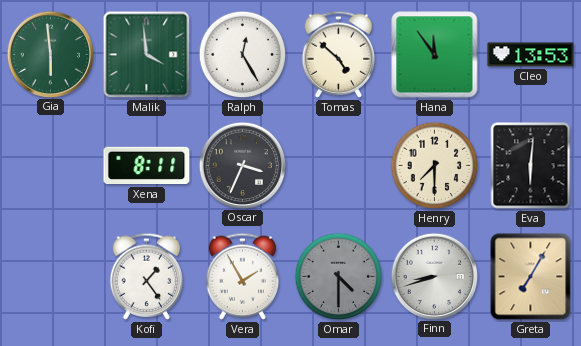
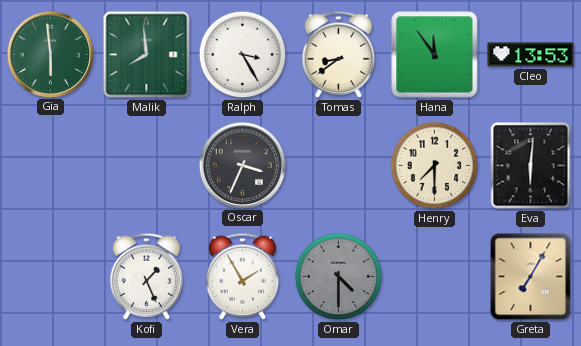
Malik: 3:59 -> 7:59
Ralph: 12:25 -> 3:25
Tomas: 4:52 -> 8:39
Xena: 8:11 -> none
Kofi: 1:24 -> 1:26
Finn: 8:42 -> none
